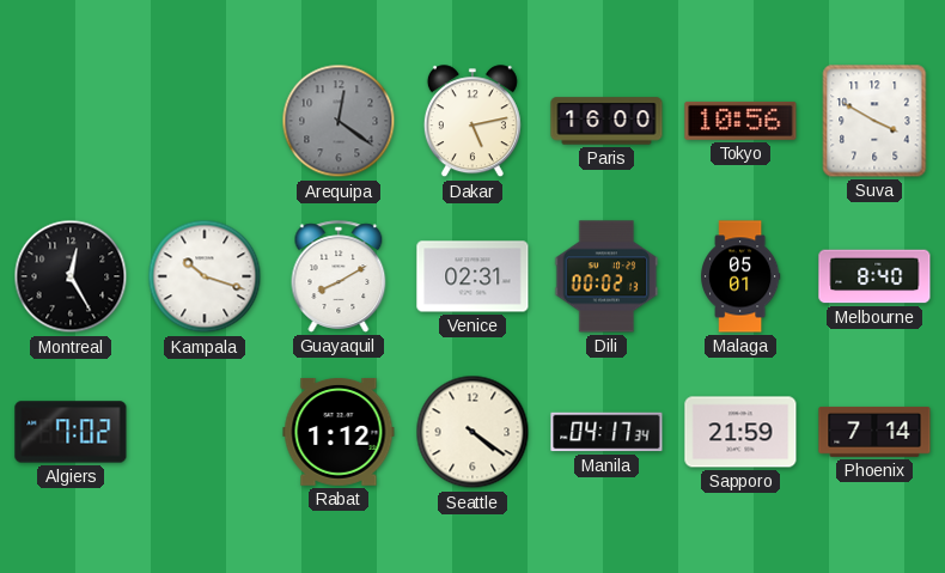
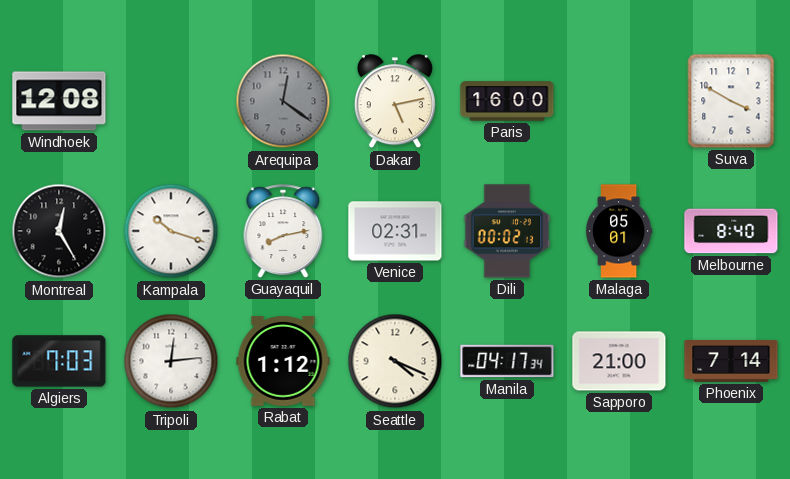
Windhoek: none -> 12:08
Tokyo: 10:56 -> none
Guayaquil: 8:10 -> 8:13
Algiers: 7:02 -> 7:03
Tripoli: none -> 12:14
Seattle: 4:21 -> 4:19
Sapporo: 21:59 -> 21:00
